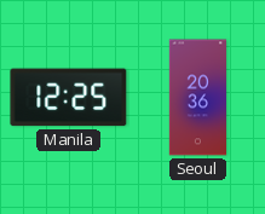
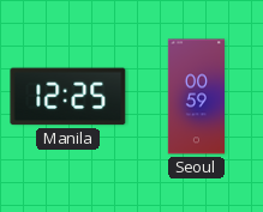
Seoul: 20:36 -> 00:59
